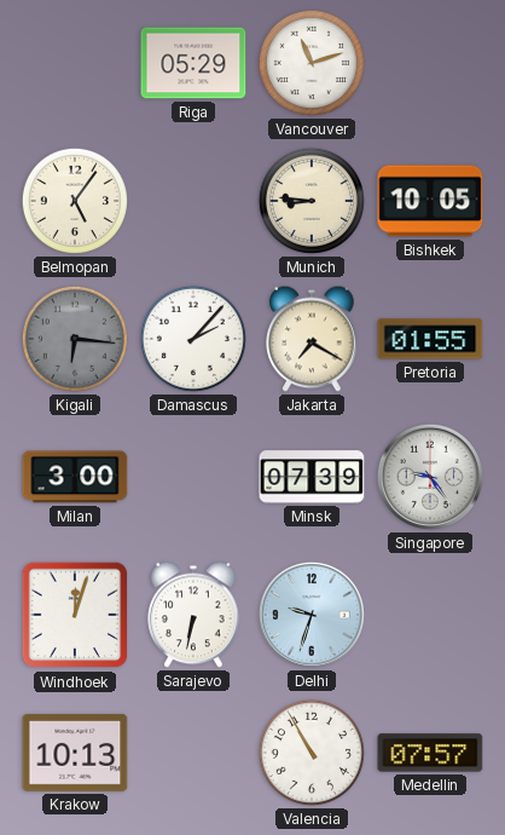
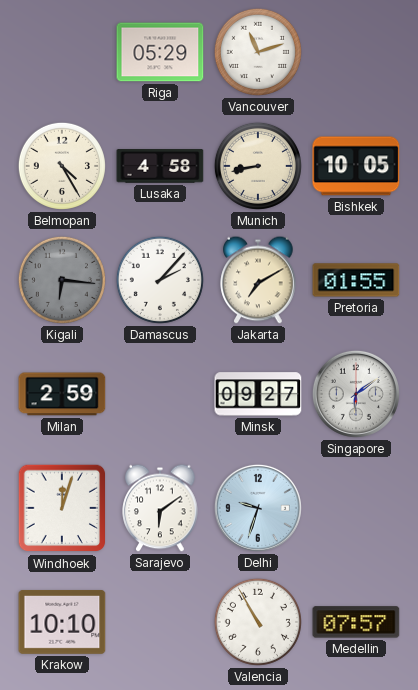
Belmopan: 5:06 -> 4:25
Lusaka: none -> 4:58
Munich: 8:46 -> 8:43
Jakarta: 7:20 -> 7:10
Milan: 3:00 -> 2:59
Minsk: 07:39 -> 09:27
Singapore: 9:24 -> 6:09
Sarajevo: 6:32 -> 6:09
Krakow: 10:13 -> 10:10
